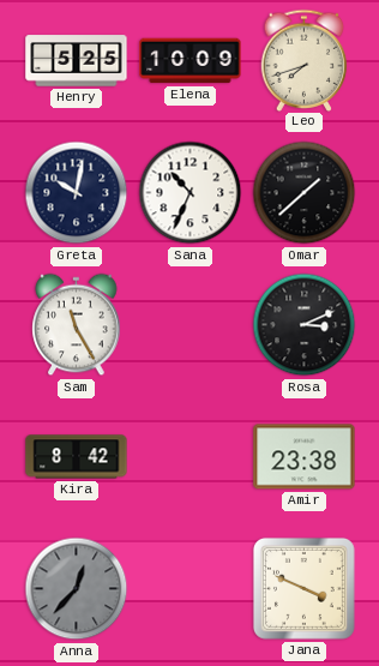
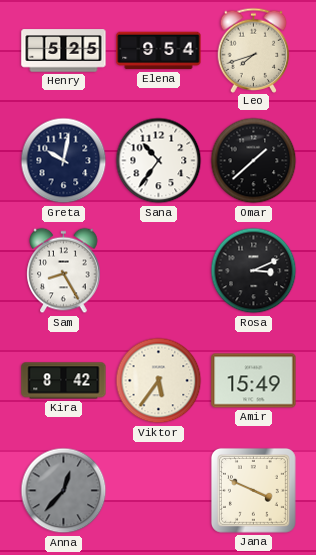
Elena: 10:09 -> 9:54
Sana: 10:34 -> 10:36
Sam: 11:25 -> 8:25
Viktor: none -> 5:36
Amir: 23:38 -> 15:49
